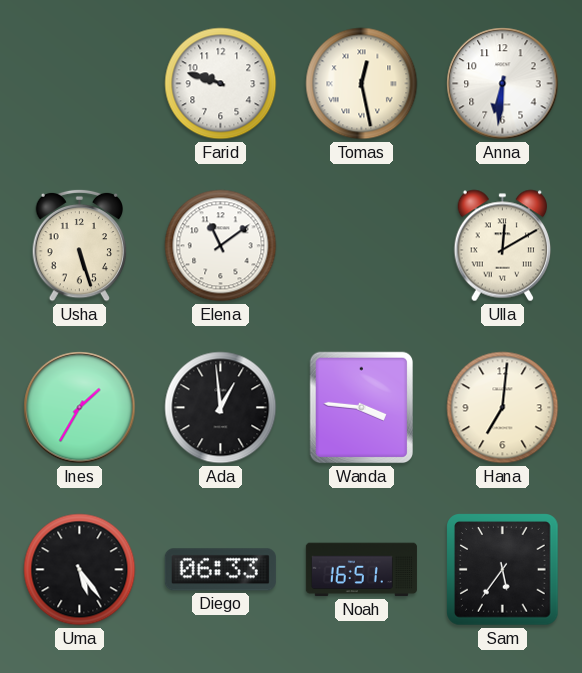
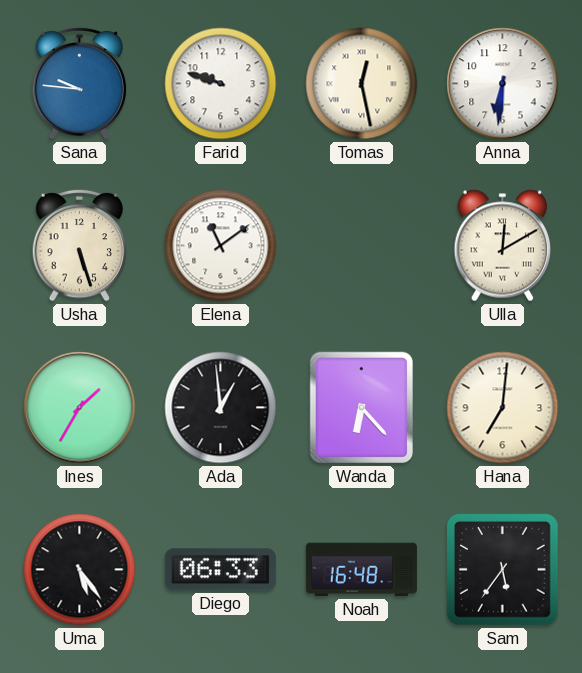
Sana: none -> 9:46
Wanda: 3:46 -> 6:23
Noah: 16:51 -> 16:48
